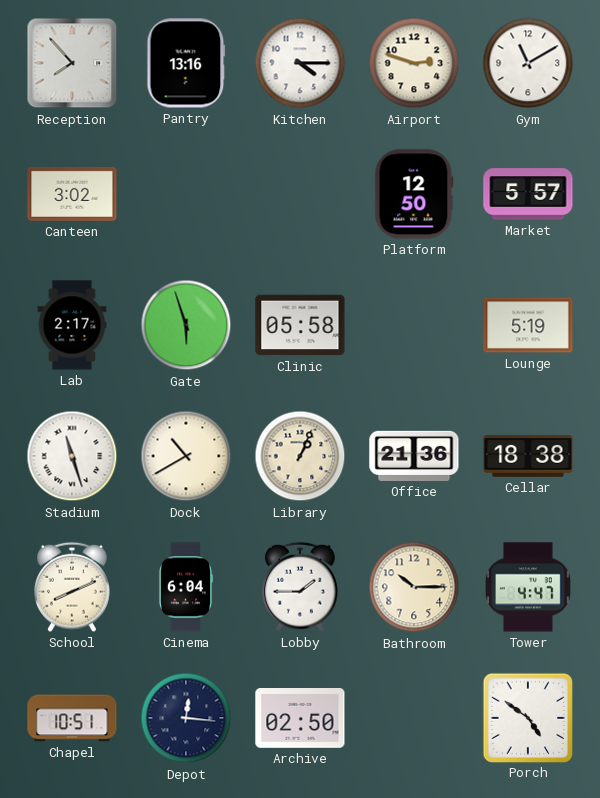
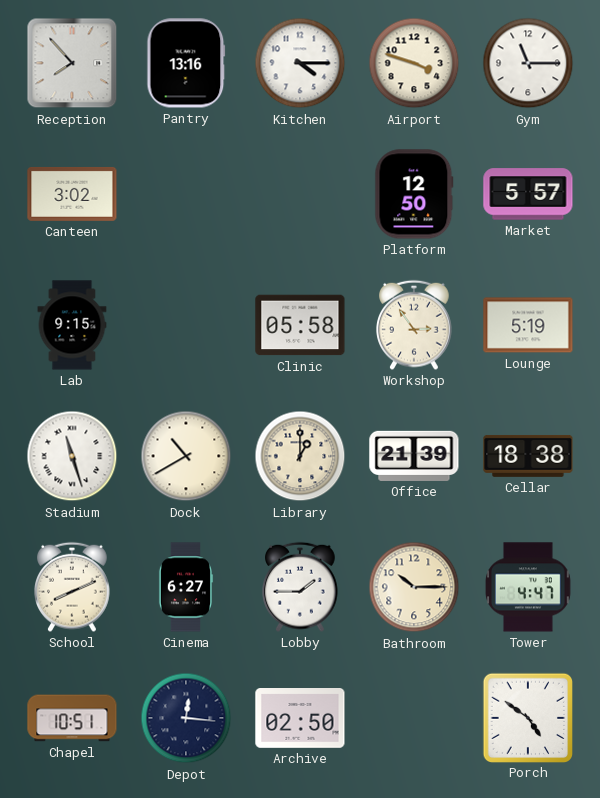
Airport: 2:48 -> 3:48
Gym: 11:10 -> 11:15
Lab: 2:17 -> 9:15
Gate: 5:57 -> none
Workshop: none -> 2:54
Library: 1:04 -> 1:00
Office: 21:36 -> 21:39
Cinema: 6:04 -> 6:27
